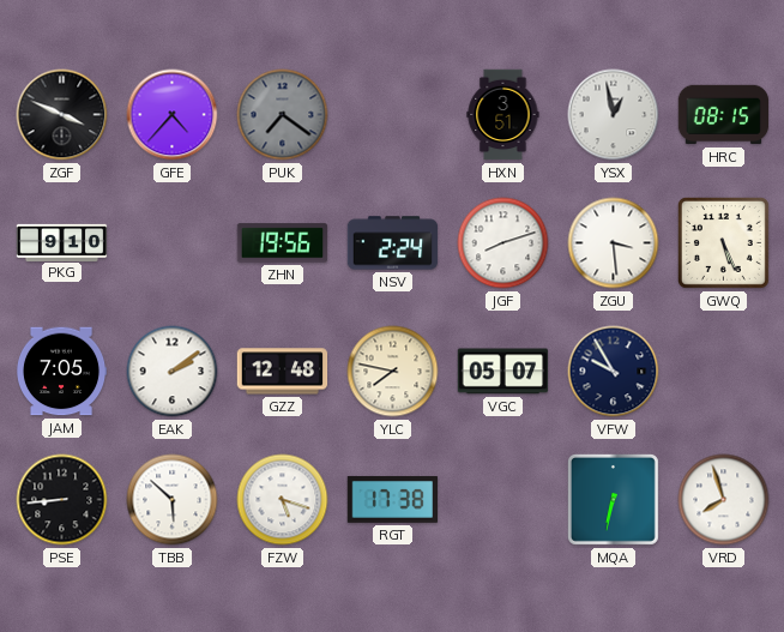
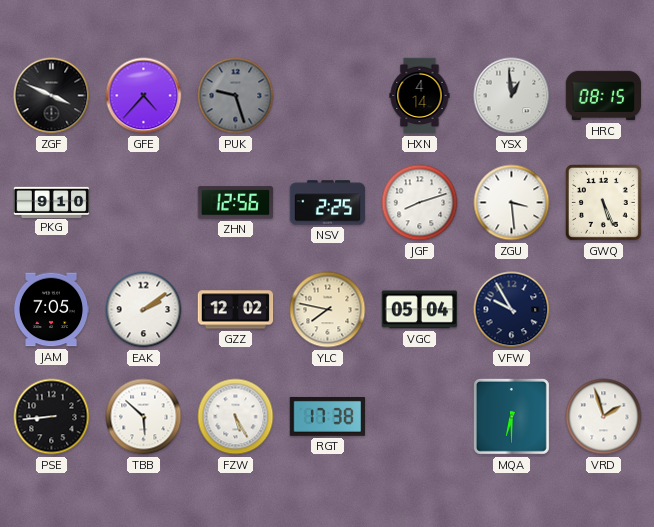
PUK: 7:21 -> 9:27
HXN: 3:51 -> 4:14
YSX: 12:58 -> 12:59
ZHN: 19:56 -> 12:56
NSV: 2:24 -> 2:25
GZZ: 12:48 -> 12:02
VGC: 05:07 -> 05:04
FZW: 5:18 -> 5:25
MQA: 6:32 -> 6:30
VRD: 7:57 -> 1:57
